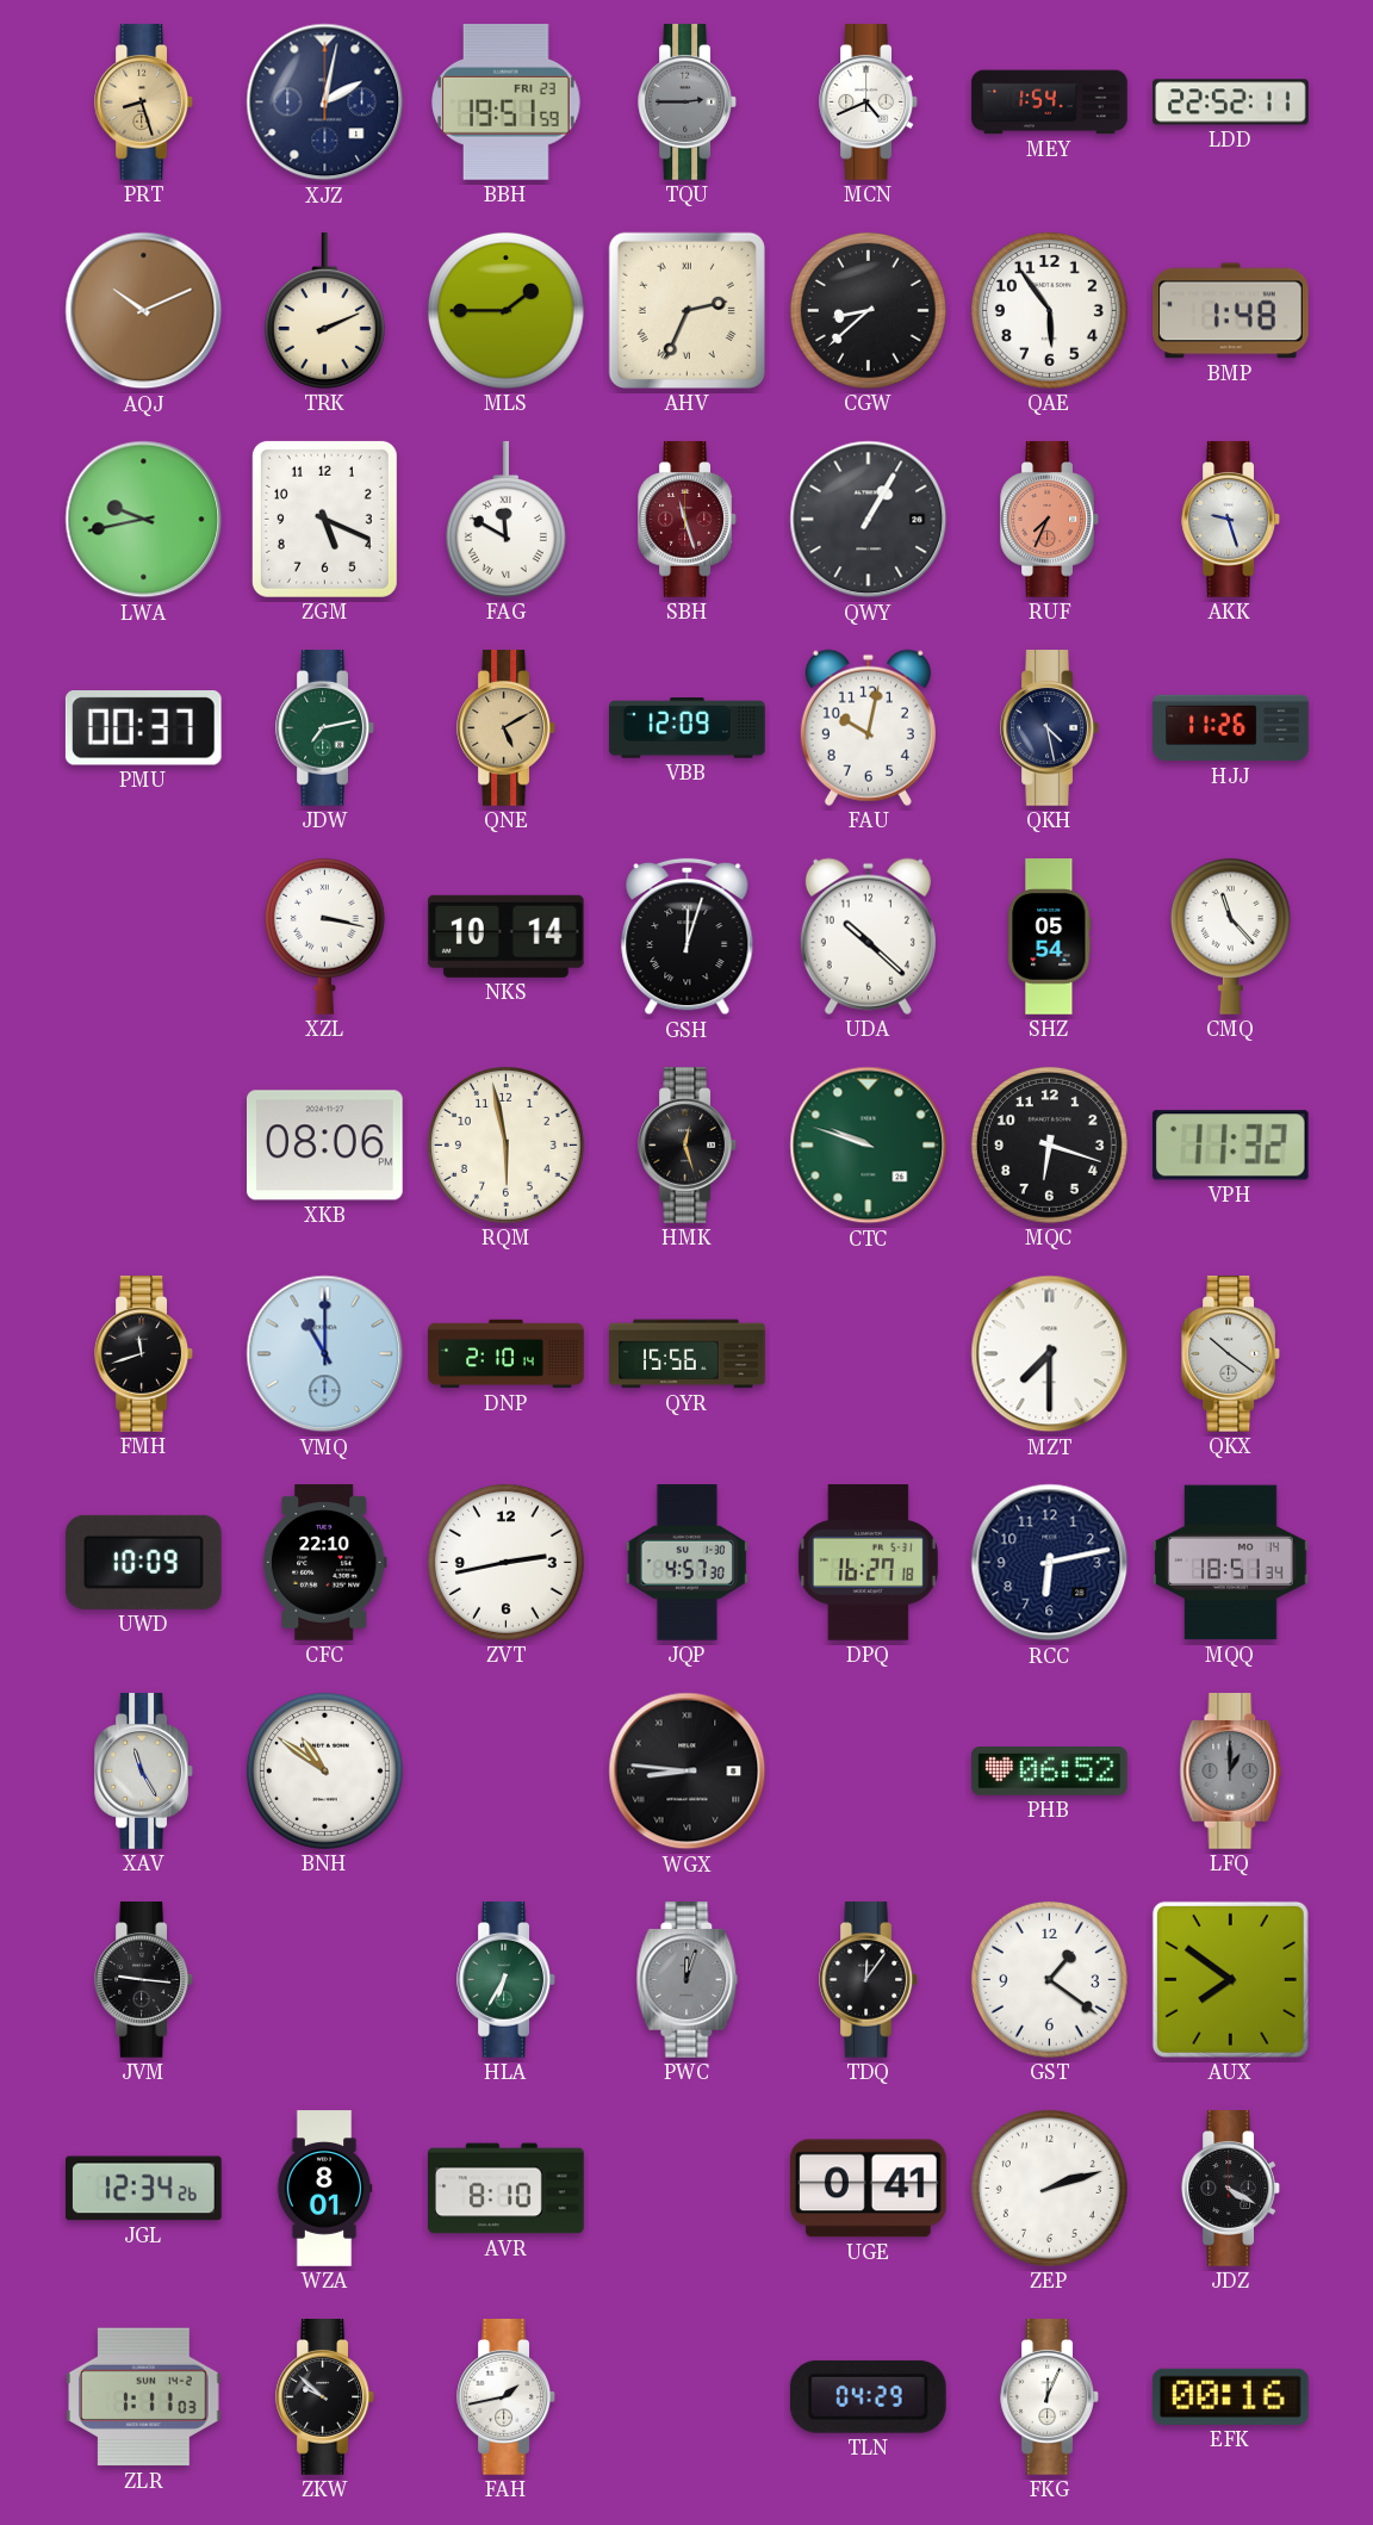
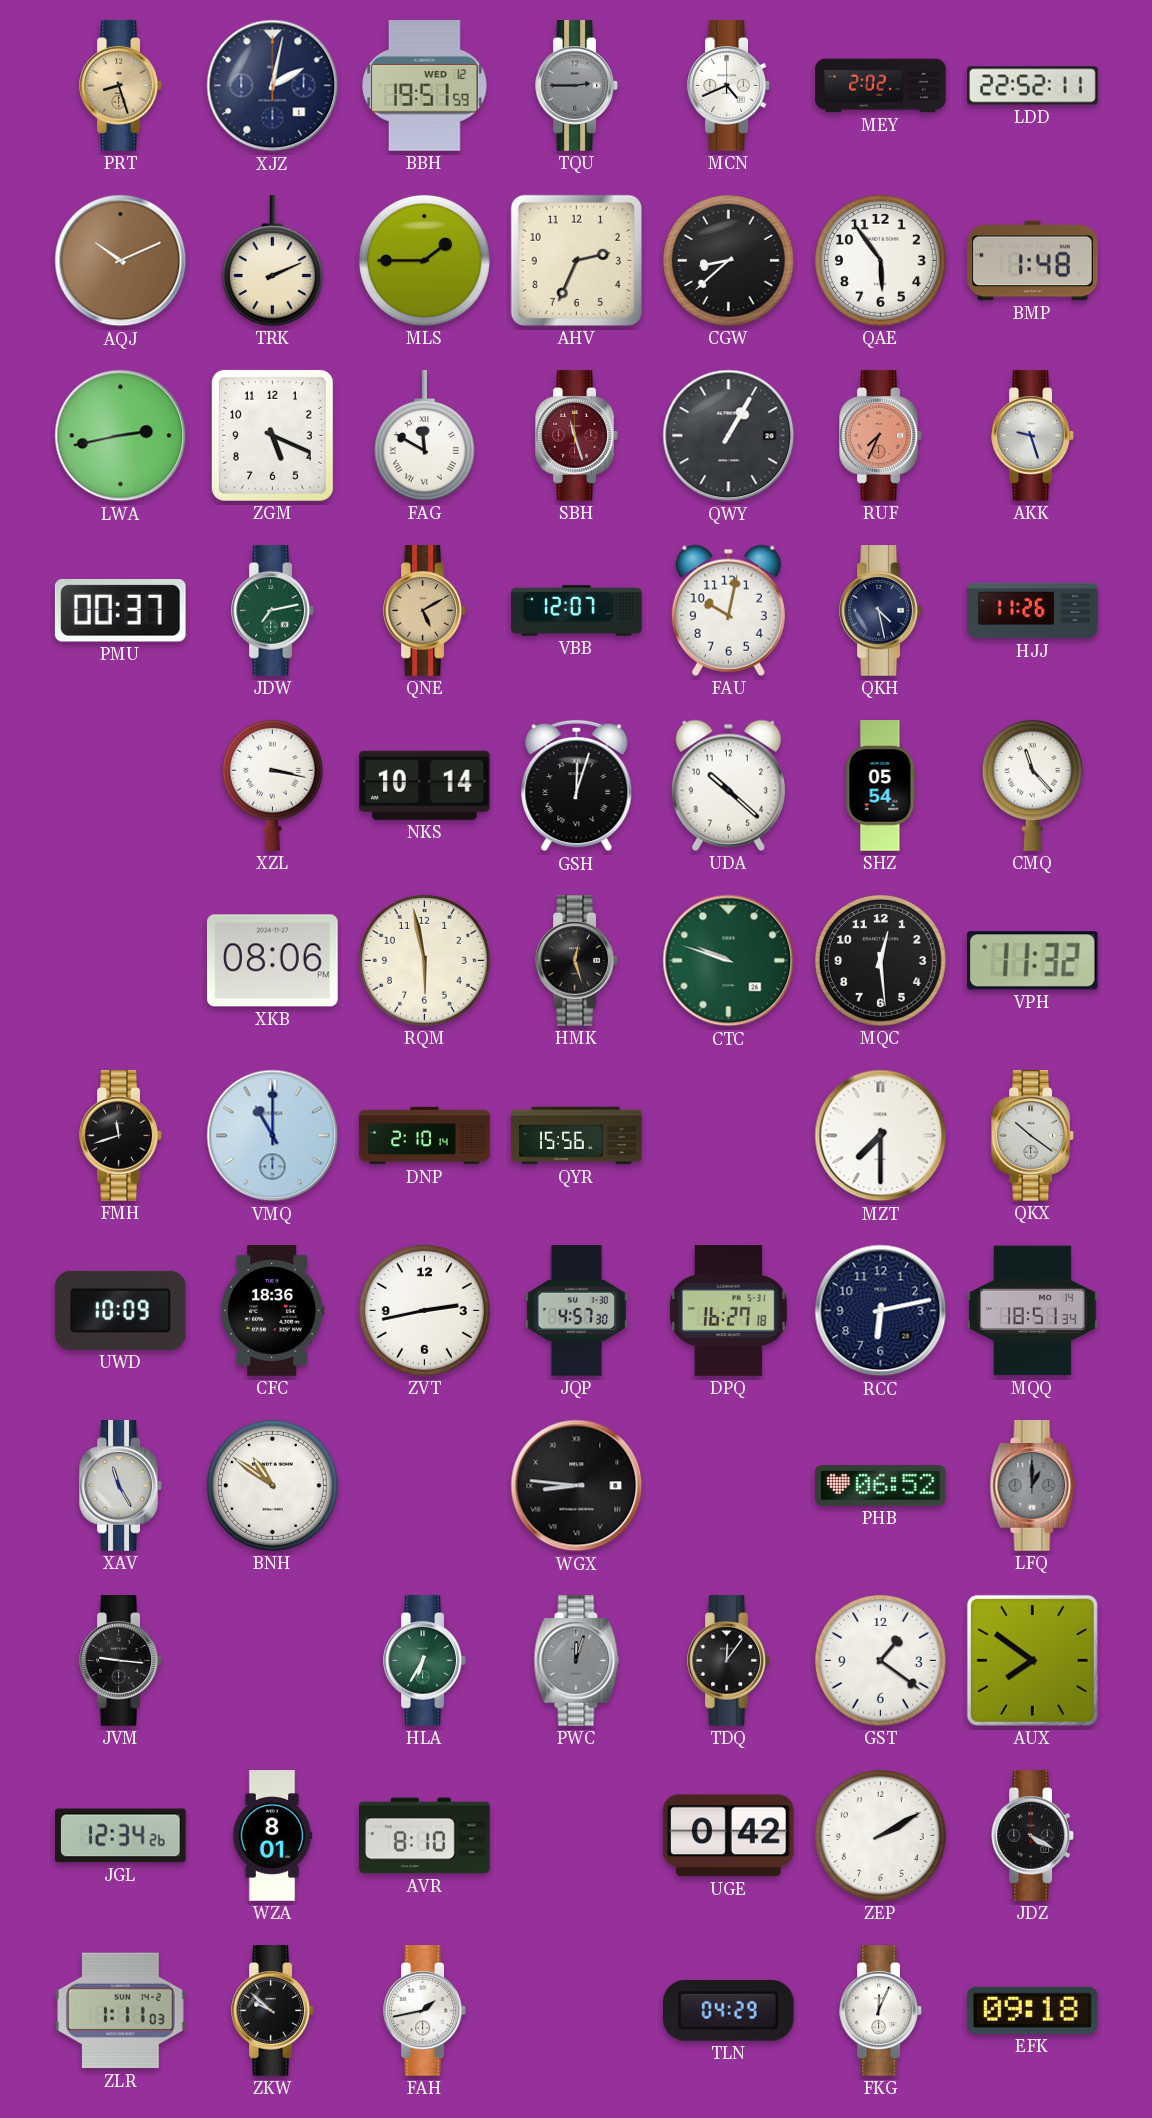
BBH date: FRI 23 -> WED 12
MEY: 1:54 -> 2:02
AHV numerals: Roman -> Arabic
LWA: 9:43 -> 2:43
VBB: 12:09 -> 12:07
MQC: 6:18 -> 12:29
CFC: 22:10 -> 18:36
UGE: 0:41 -> 0:42
ZEP: 2:12 -> 2:10
EFK: 00:16 -> 09:18
